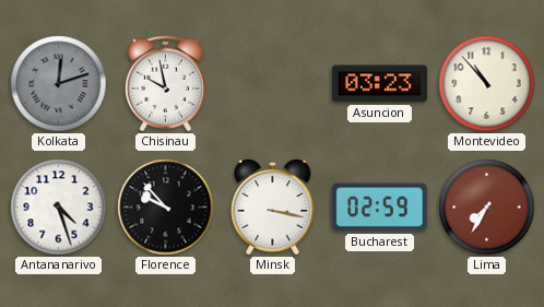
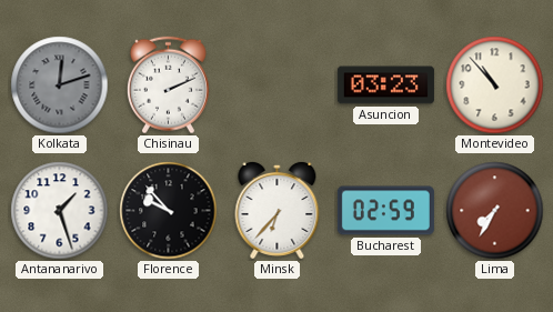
Chisinau: 9:58 -> 2:11
Antananarivo: 4:27 -> 1:27
Minsk: 3:17 -> 6:37
